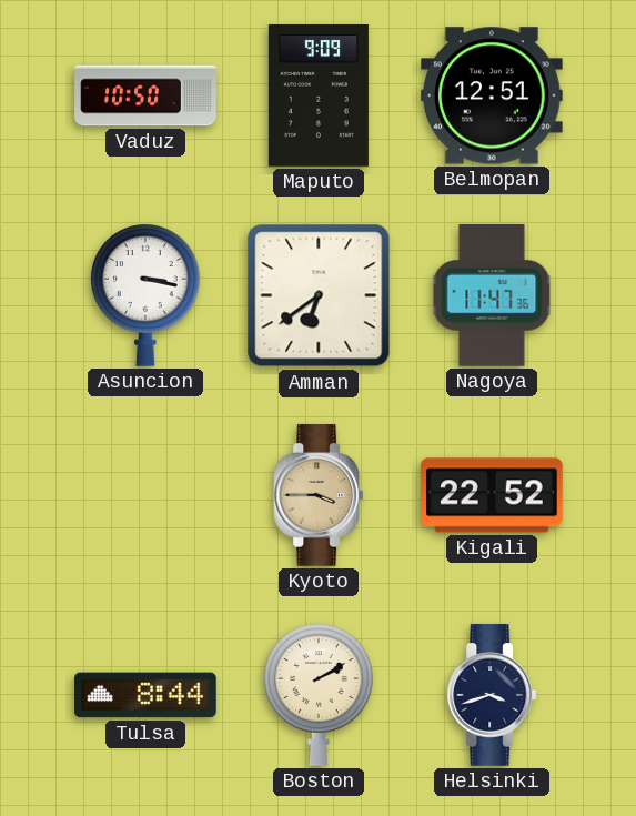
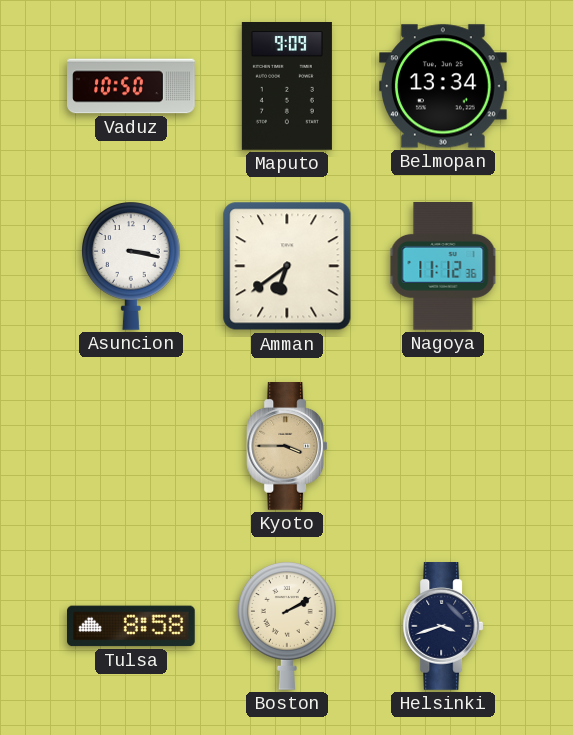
Belmopan: 12:51 -> 13:34
Nagoya: 11:47 -> 11:12
Kigali: 22:52 -> none
Tulsa: 8:44 -> 8:58
